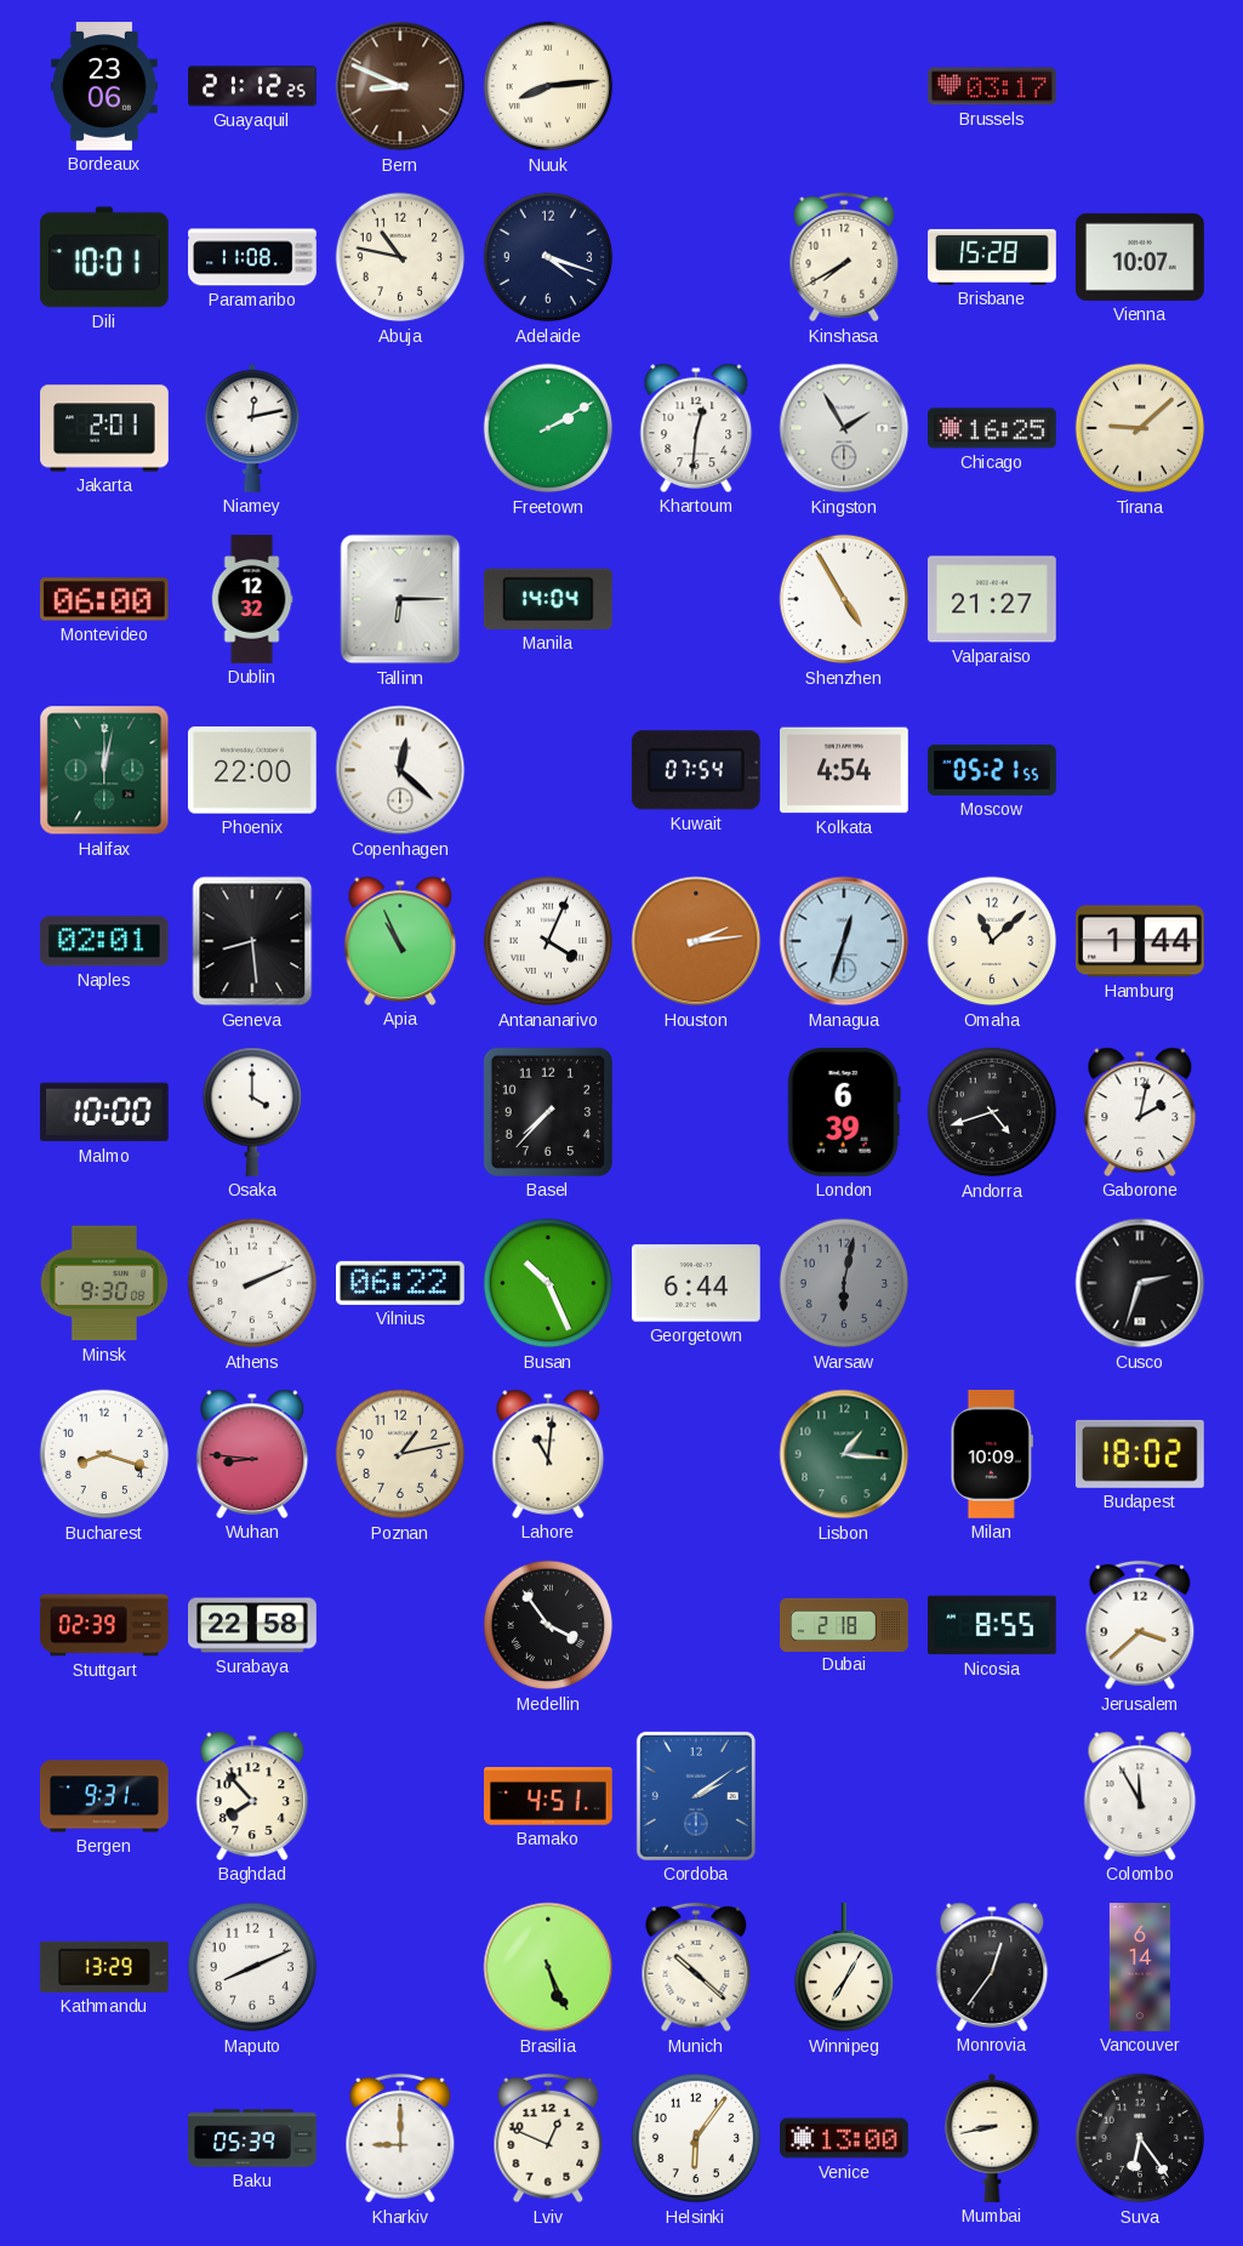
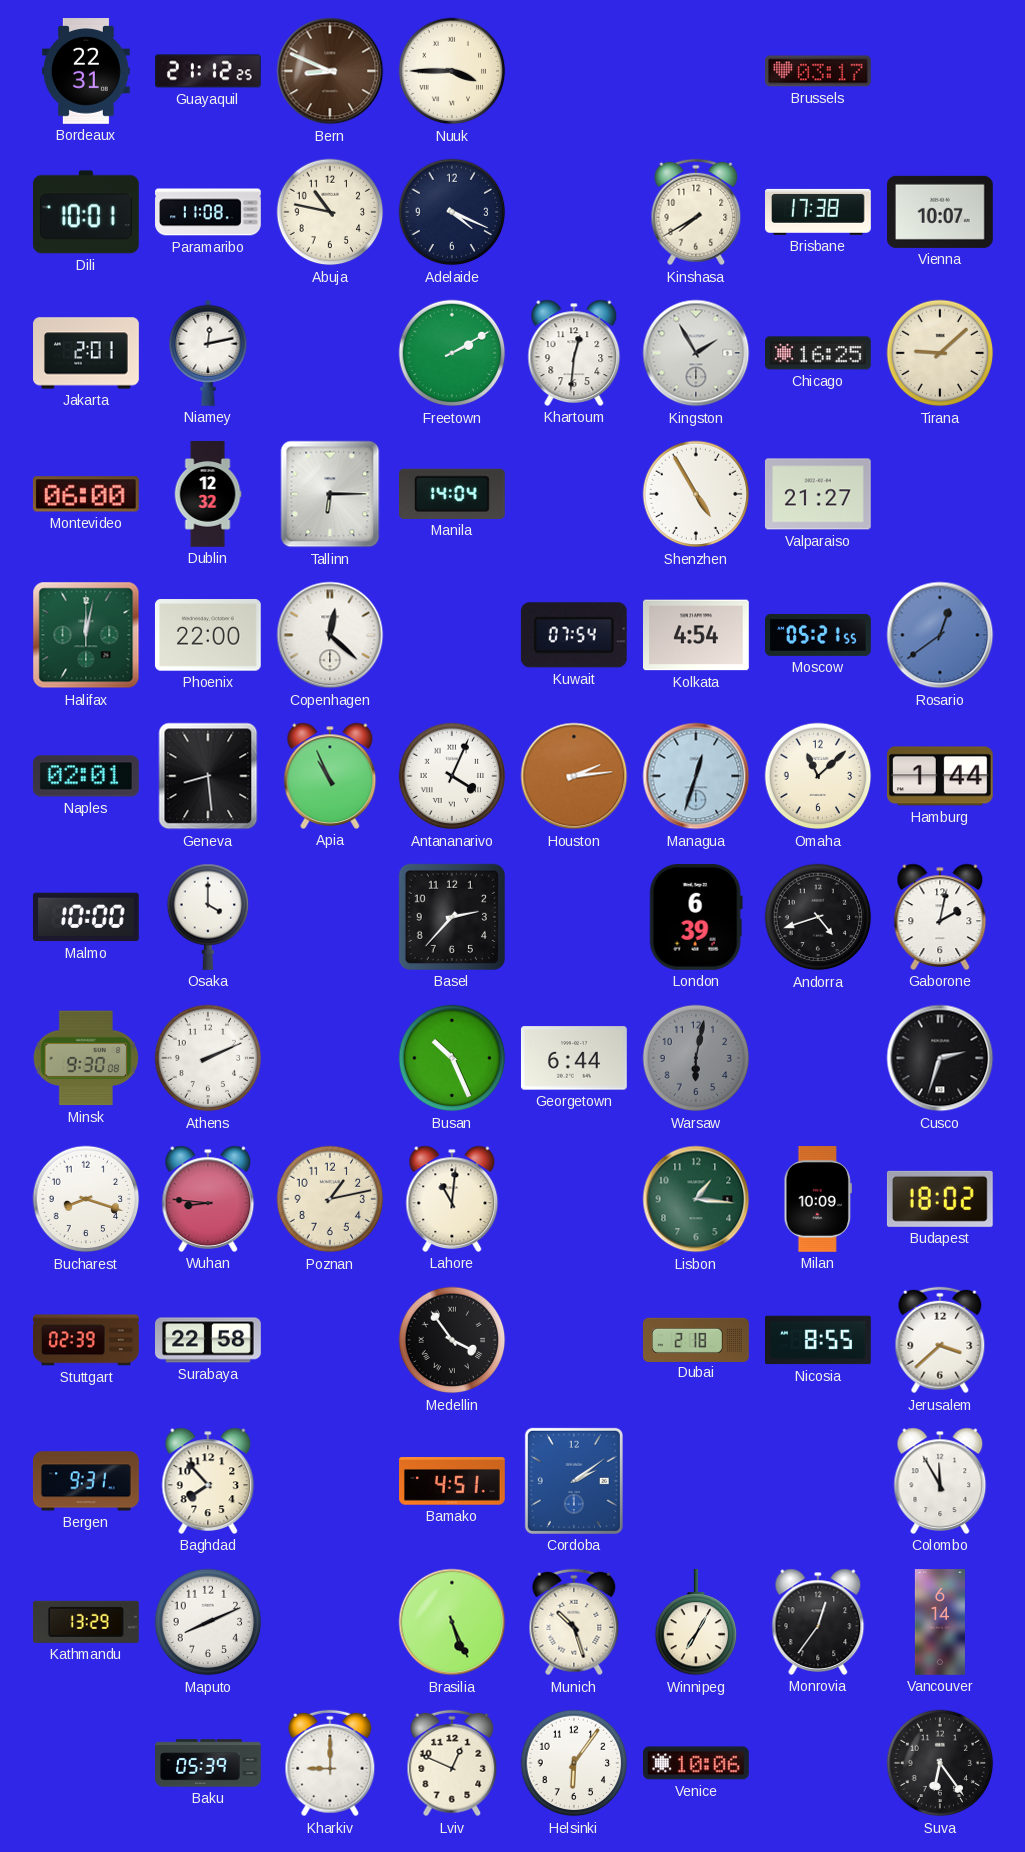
Bordeaux: 23:06 -> 22:31
Nuuk: 8:14 -> 3:45
Adelaide: 4:18 -> 4:19
Brisbane: 15:28 -> 17:38
Rosario: none -> 12:39
Basel: 7:37 -> 2:37
Vilnius: 06:22 -> none
Munich: 10:22 -> 10:27
Venice: 13:00 -> 10:06
Mumbai: 8:43 -> none
